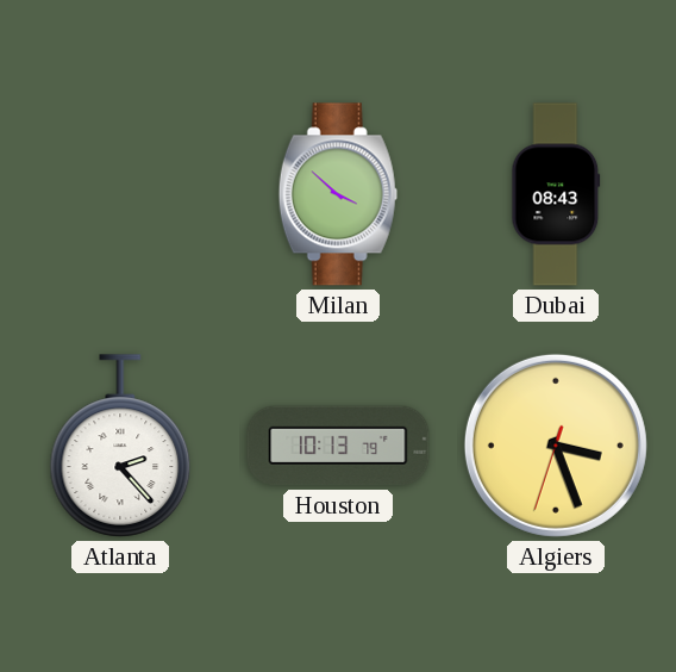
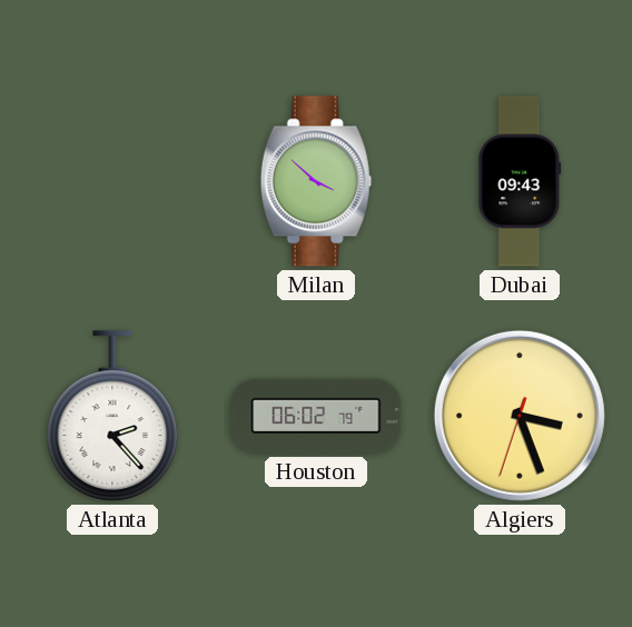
Dubai: 08:43 -> 09:43
Houston: 10:13 -> 06:02
